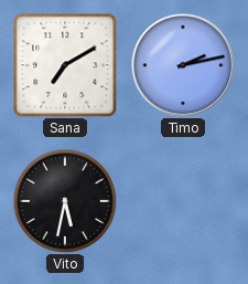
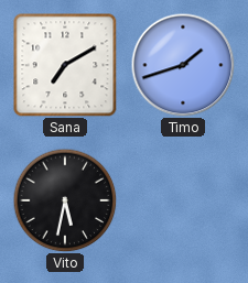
Timo: 2:13 -> 1:42
